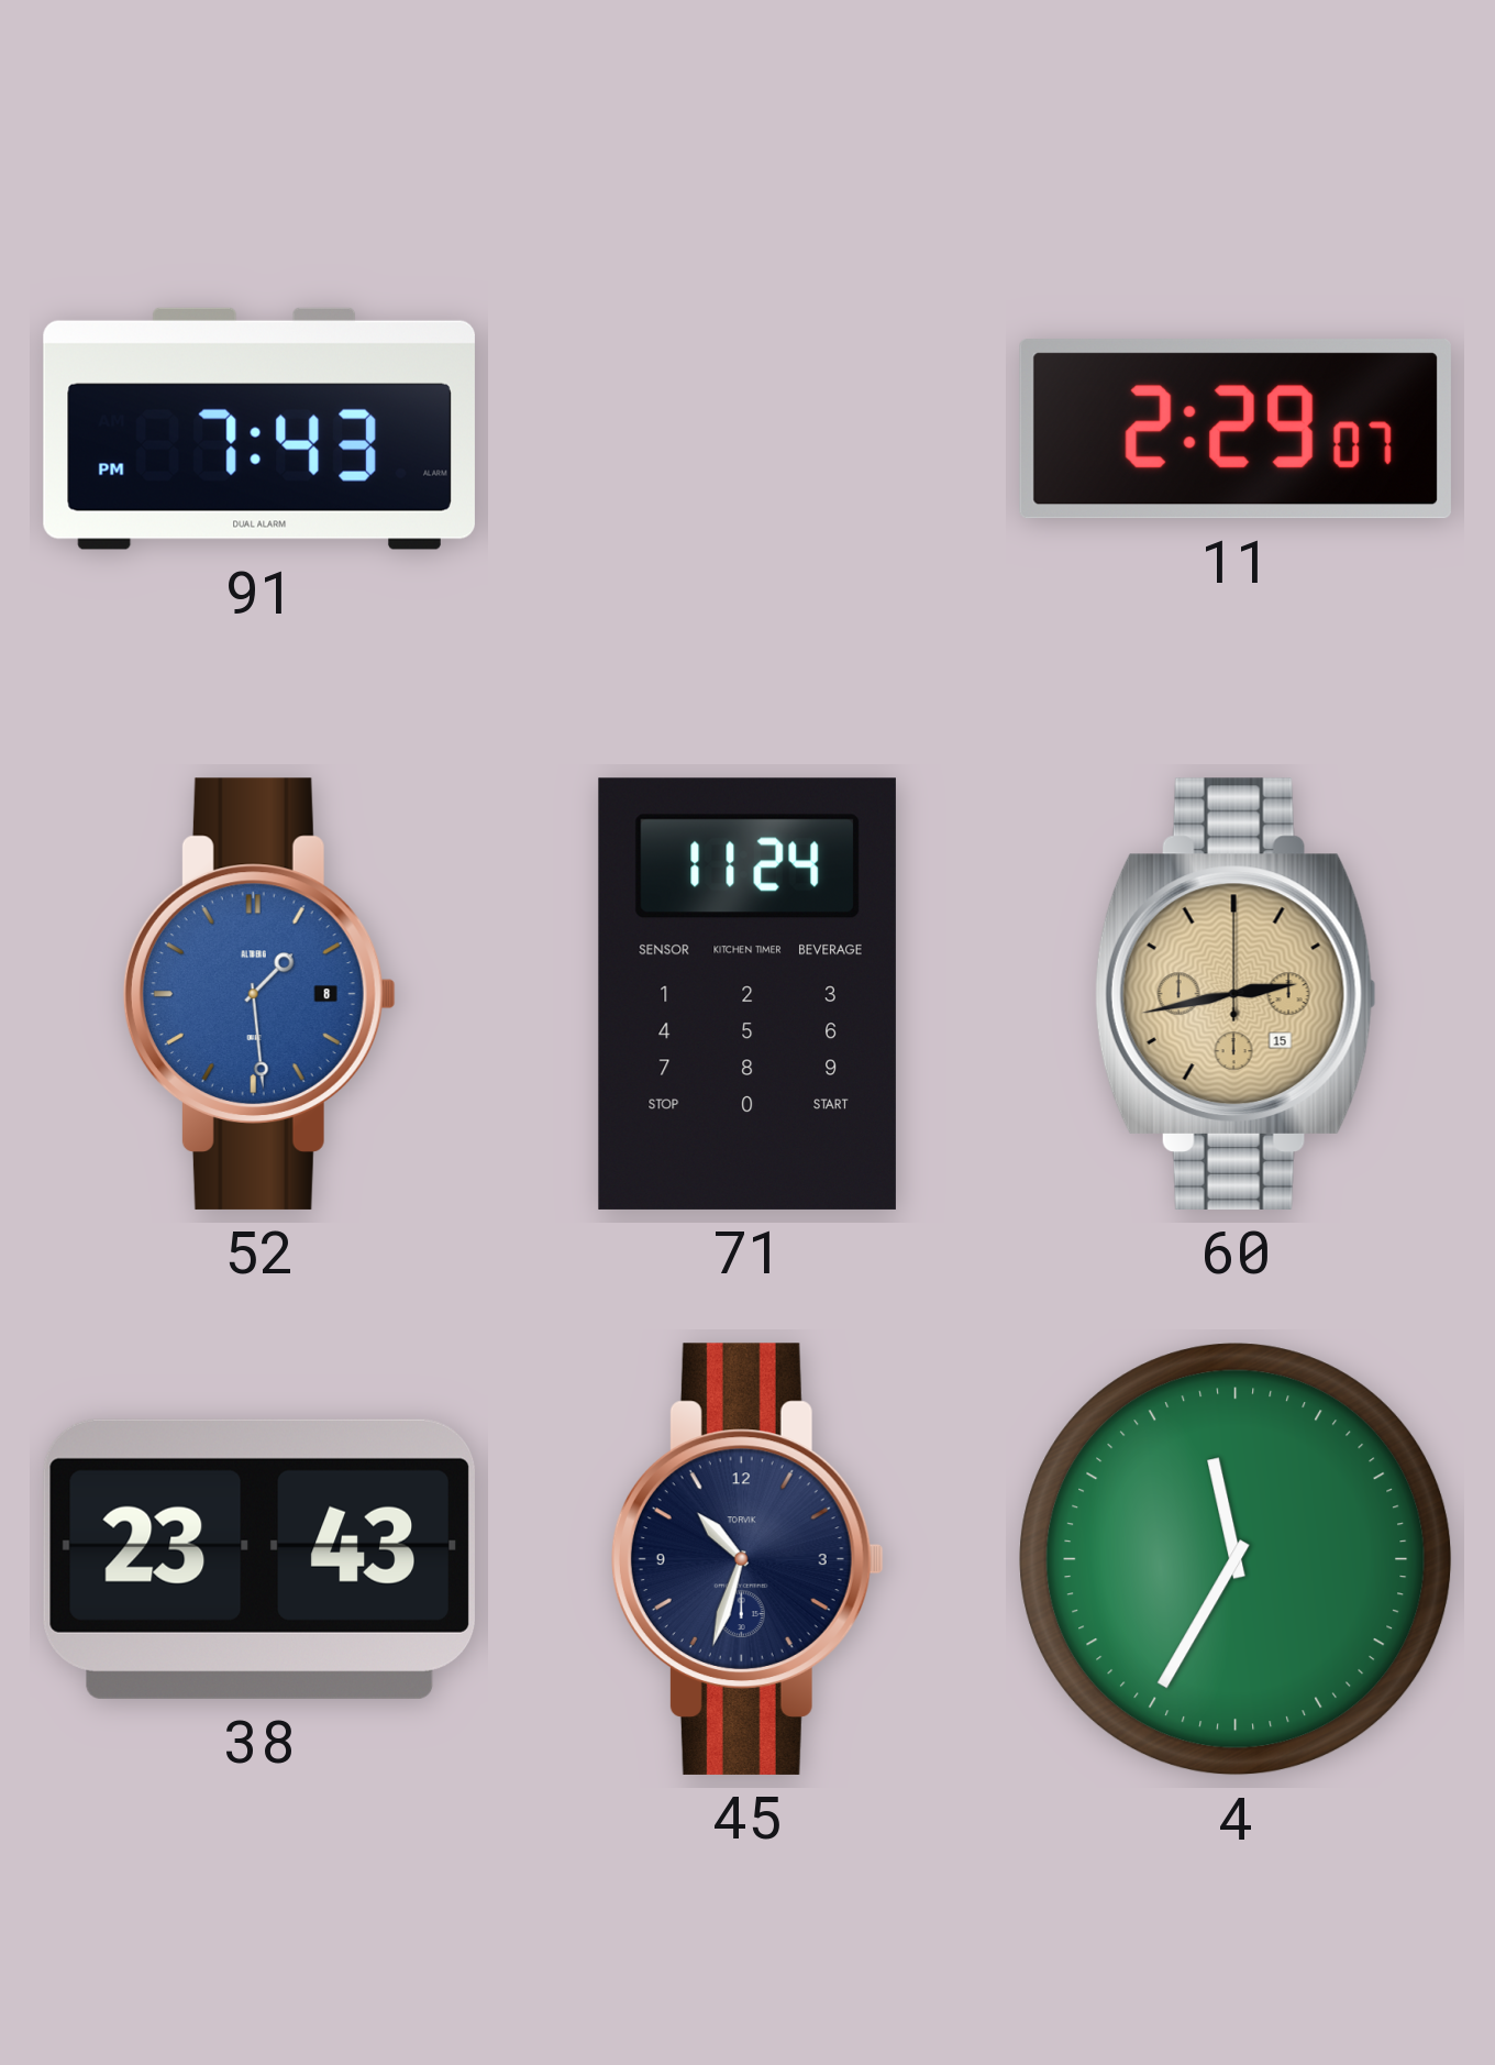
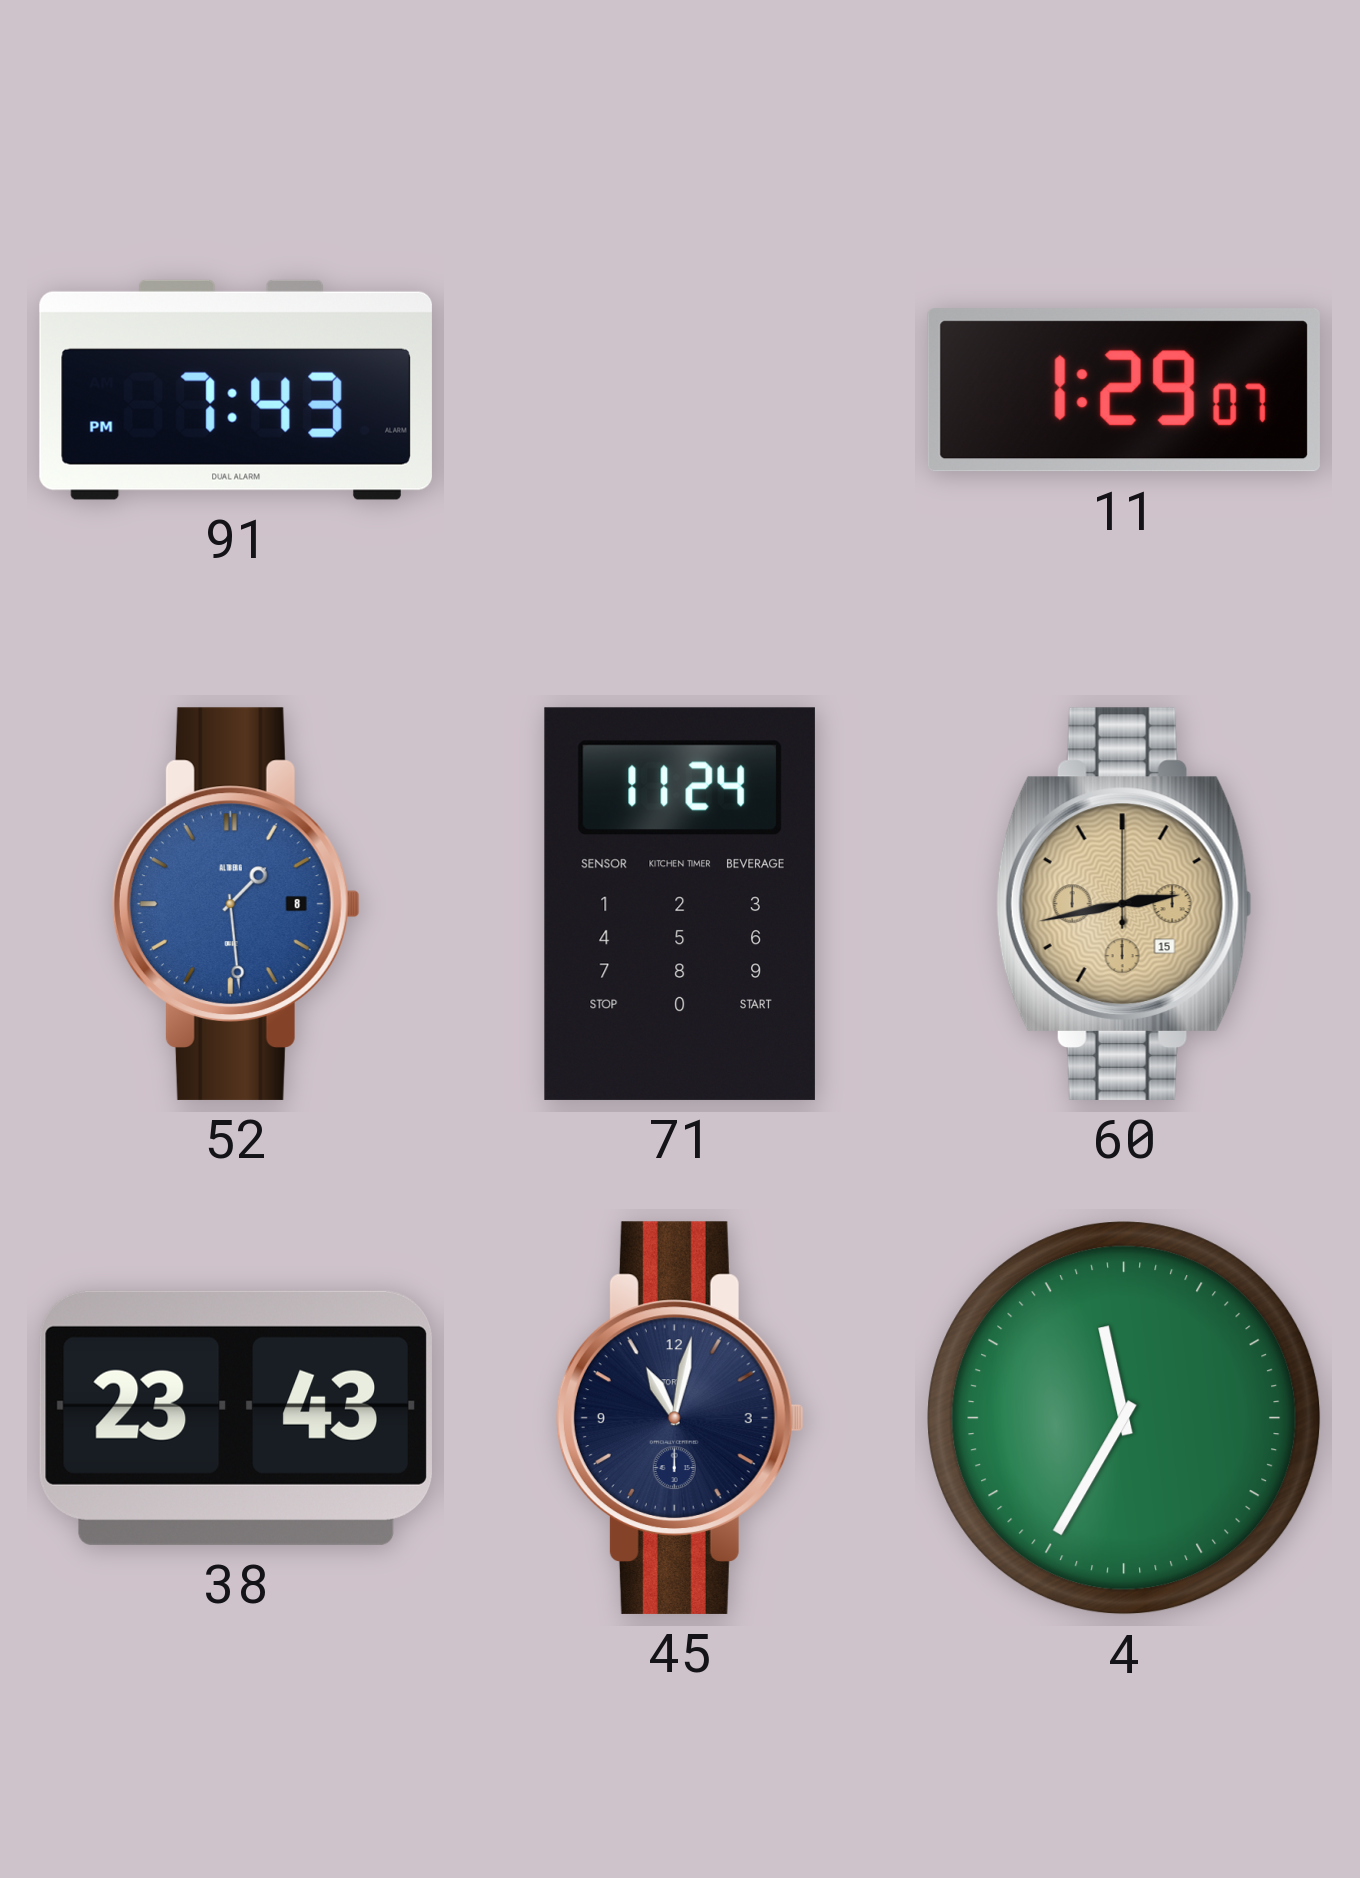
11: 2:29 -> 1:29
45: 10:33 -> 11:02
